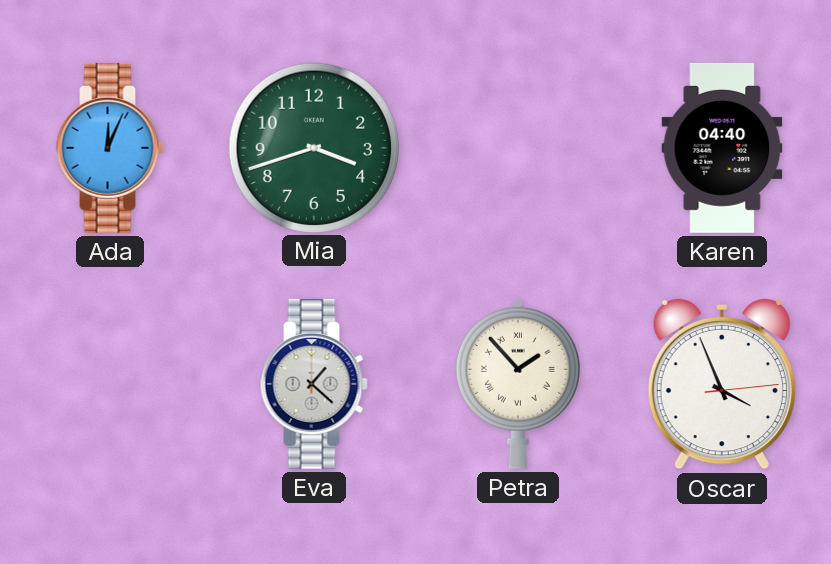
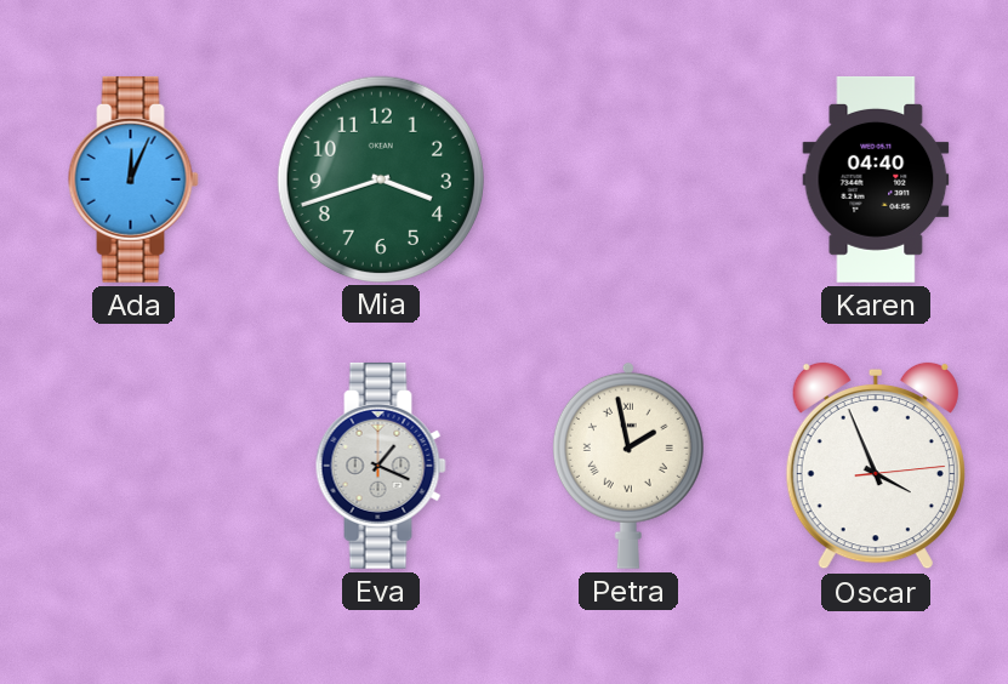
Eva: 1:22 -> 1:19
Petra: 1:53 -> 1:58
